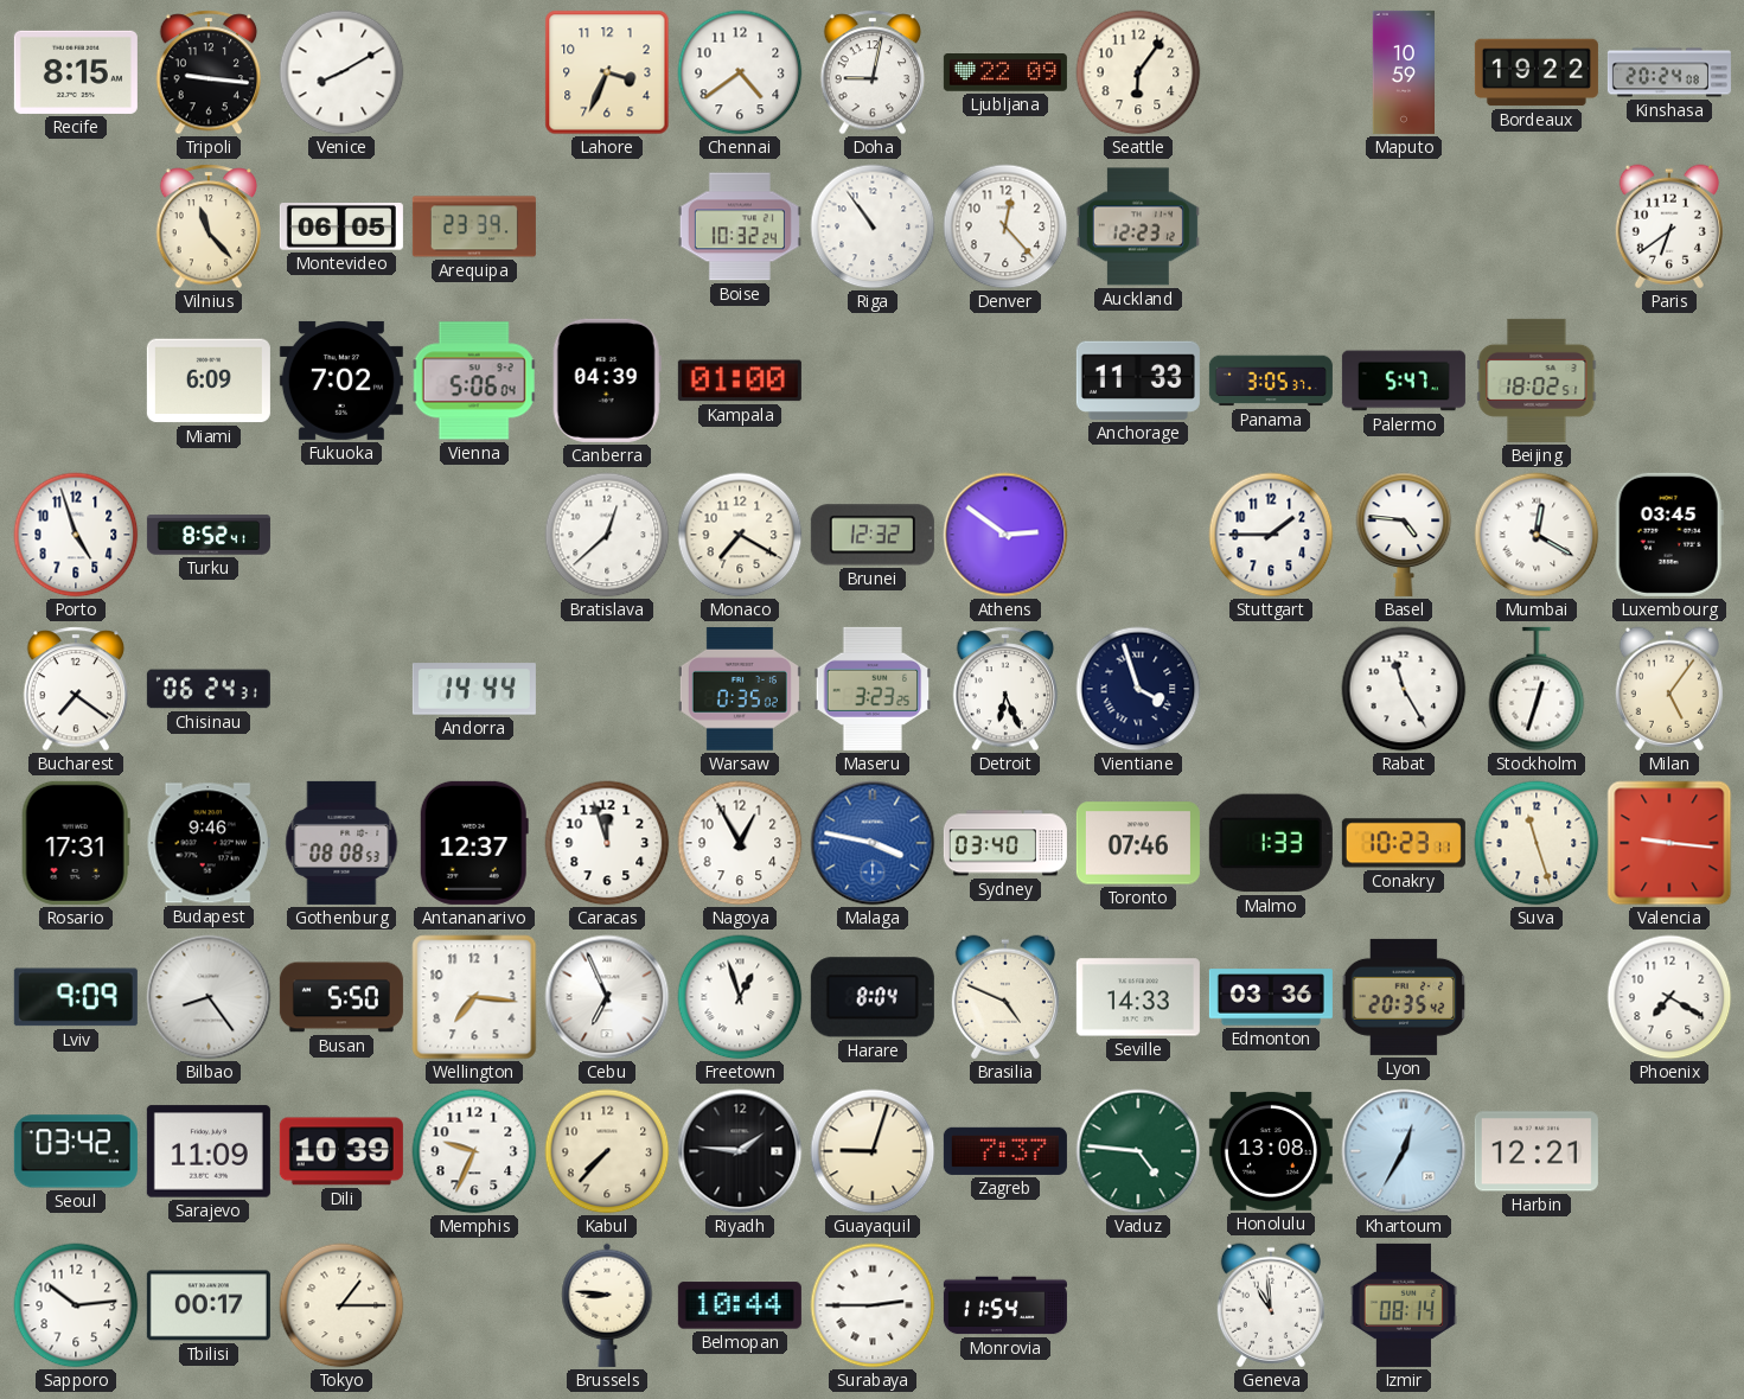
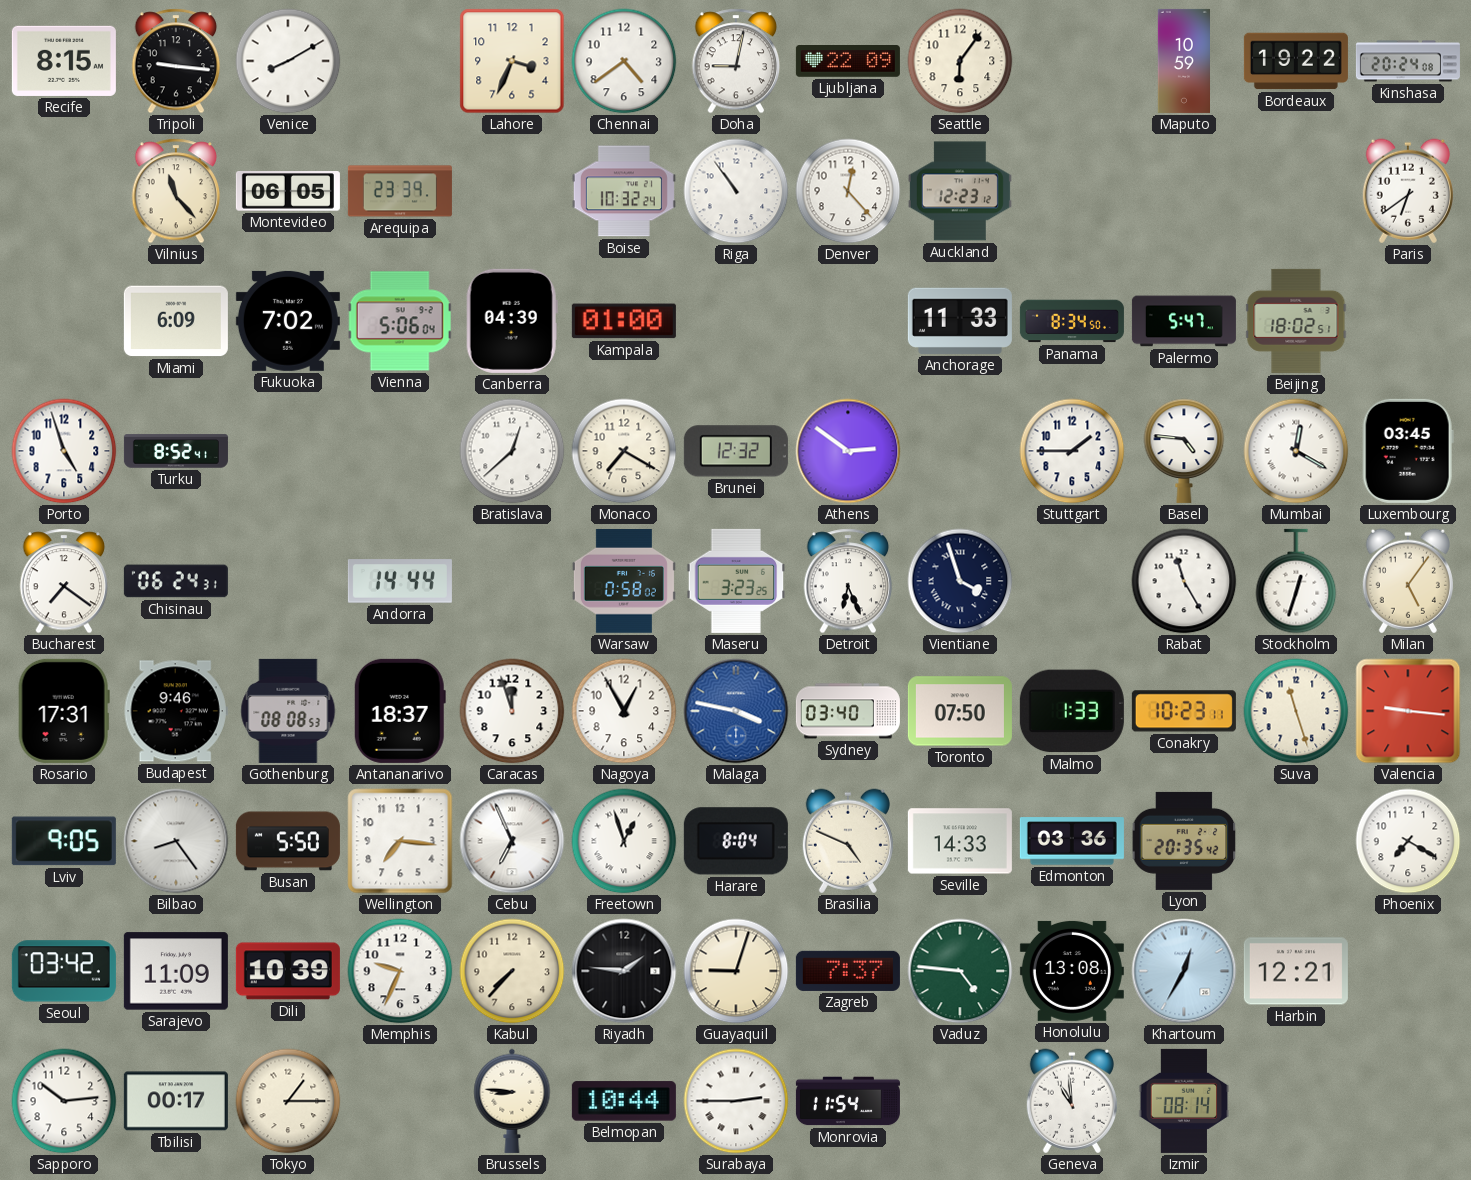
Panama: 3:05 -> 8:34
Warsaw: 0:35 -> 0:58
Antananarivo: 12:37 -> 18:37
Toronto: 07:46 -> 07:50
Lviv: 9:09 -> 9:05
